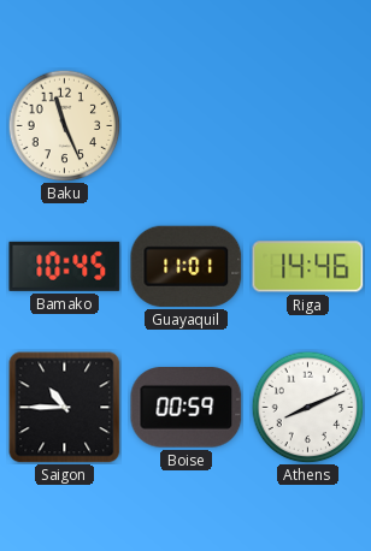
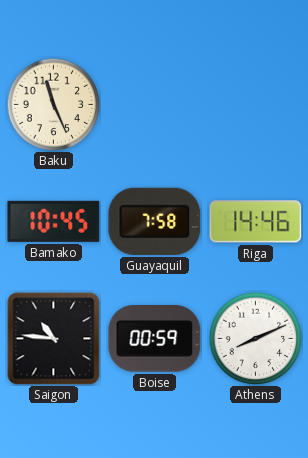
Guayaquil: 11:01 -> 7:58
Saigon: 10:45 -> 10:46
